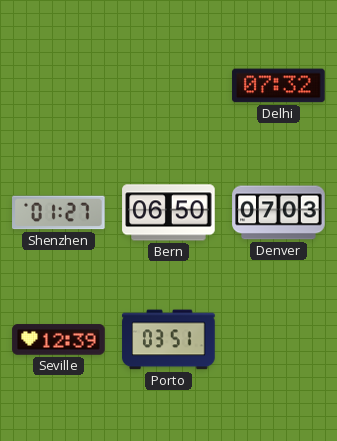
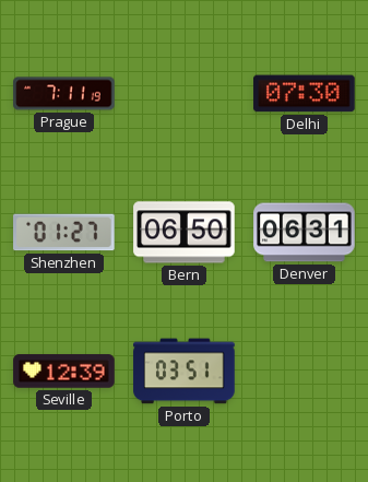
Prague: none -> 7:11
Delhi: 07:32 -> 07:30
Denver: 07:03 -> 06:31
